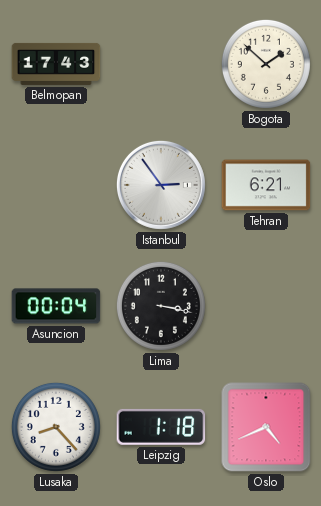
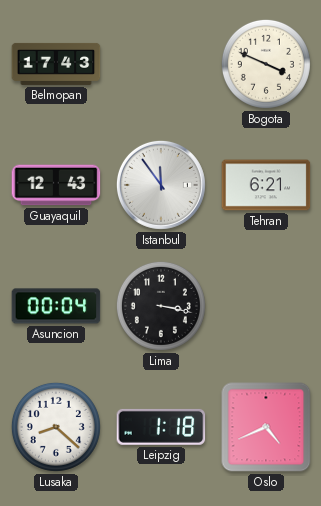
Bogota: 1:52 -> 3:49
Guayaquil: none -> 12:43
Istanbul: 2:54 -> 11:54
Lusaka: 8:23 -> 8:22
